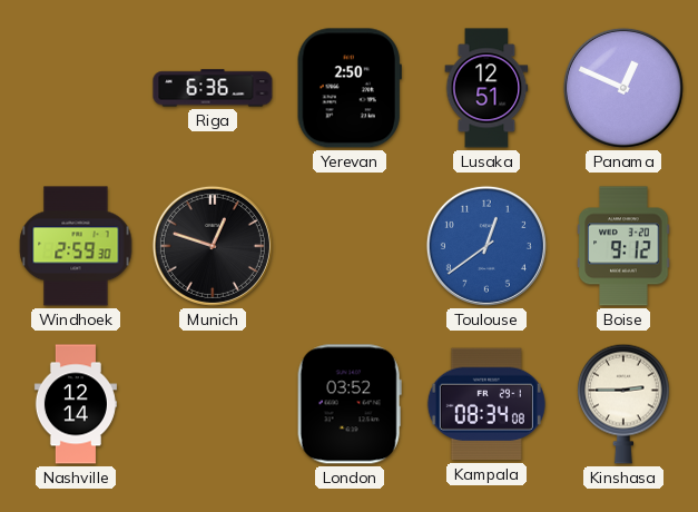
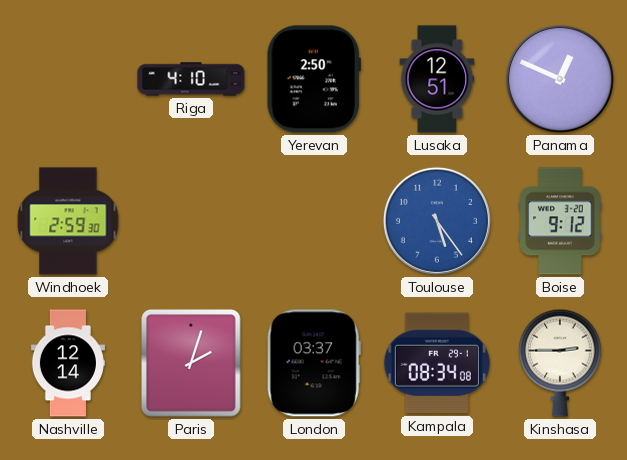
Riga: 6:36 -> 4:10
Munich: 12:48 -> none
Toulouse: 12:39 -> 5:24
Paris: none -> 2:03
London: 03:52 -> 03:37
